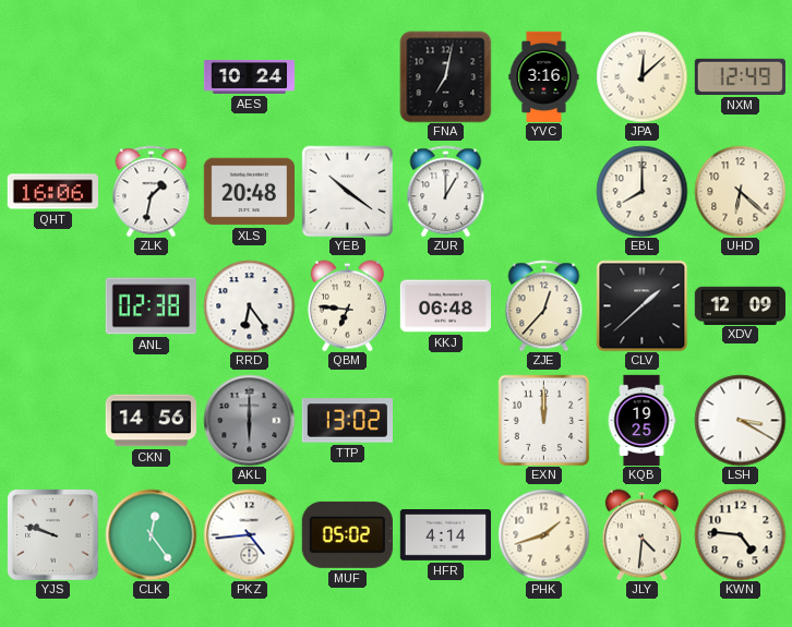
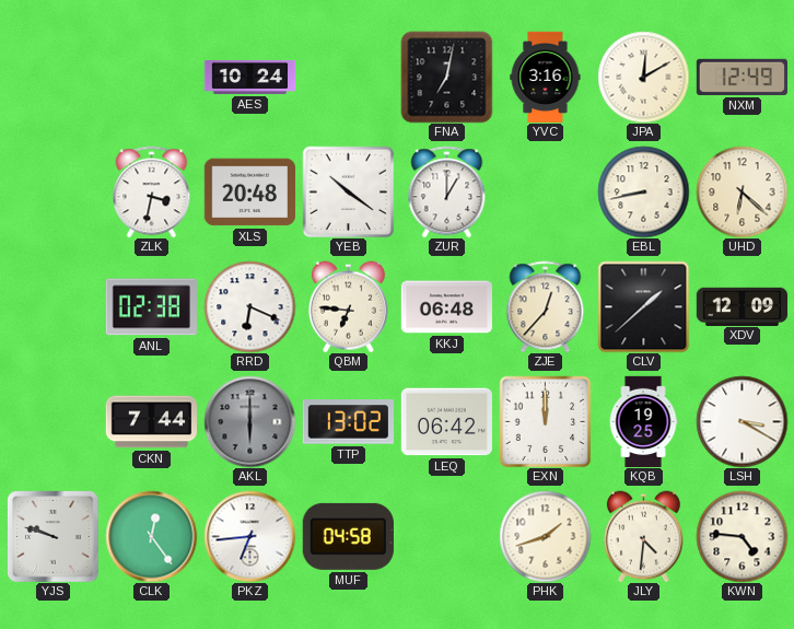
JPA: 12:08 -> 12:10
QHT: 16:06 -> none
ZLK: 1:32 -> 3:32
EBL: 8:00 -> 8:43
RRD: 6:24 -> 6:19
CKN: 14:56 -> 7:44
LEQ: none -> 06:42
PKZ: 4:44 -> 6:44
MUF: 05:02 -> 04:58
HFR: 4:14 -> none
